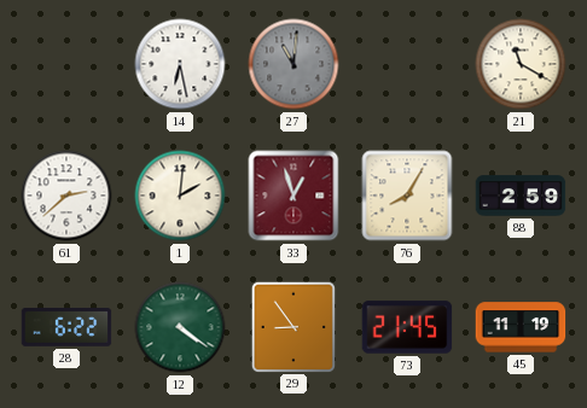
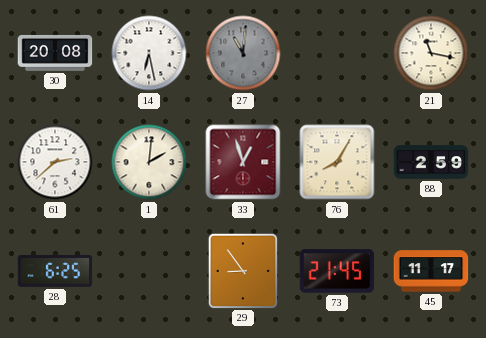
30: none -> 20:08
21: 11:20 -> 11:17
28: 6:22 -> 6:25
12: 4:21 -> none
45: 11:19 -> 11:17
